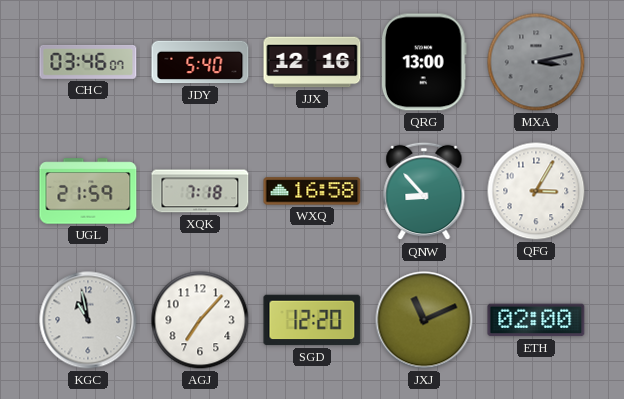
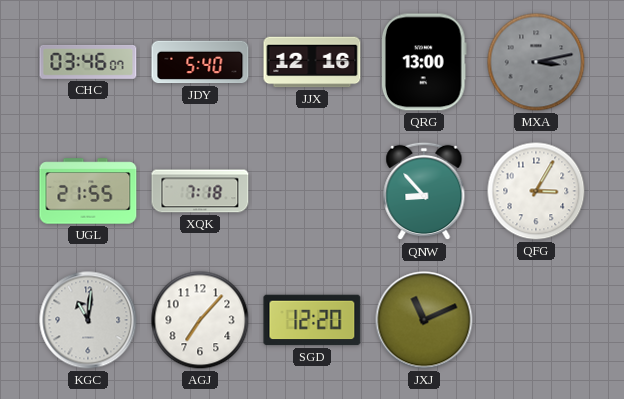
UGL: 21:59 -> 21:55
WXQ: 16:58 -> none
KGC: 10:58 -> 11:01
ETH: 02:00 -> none
